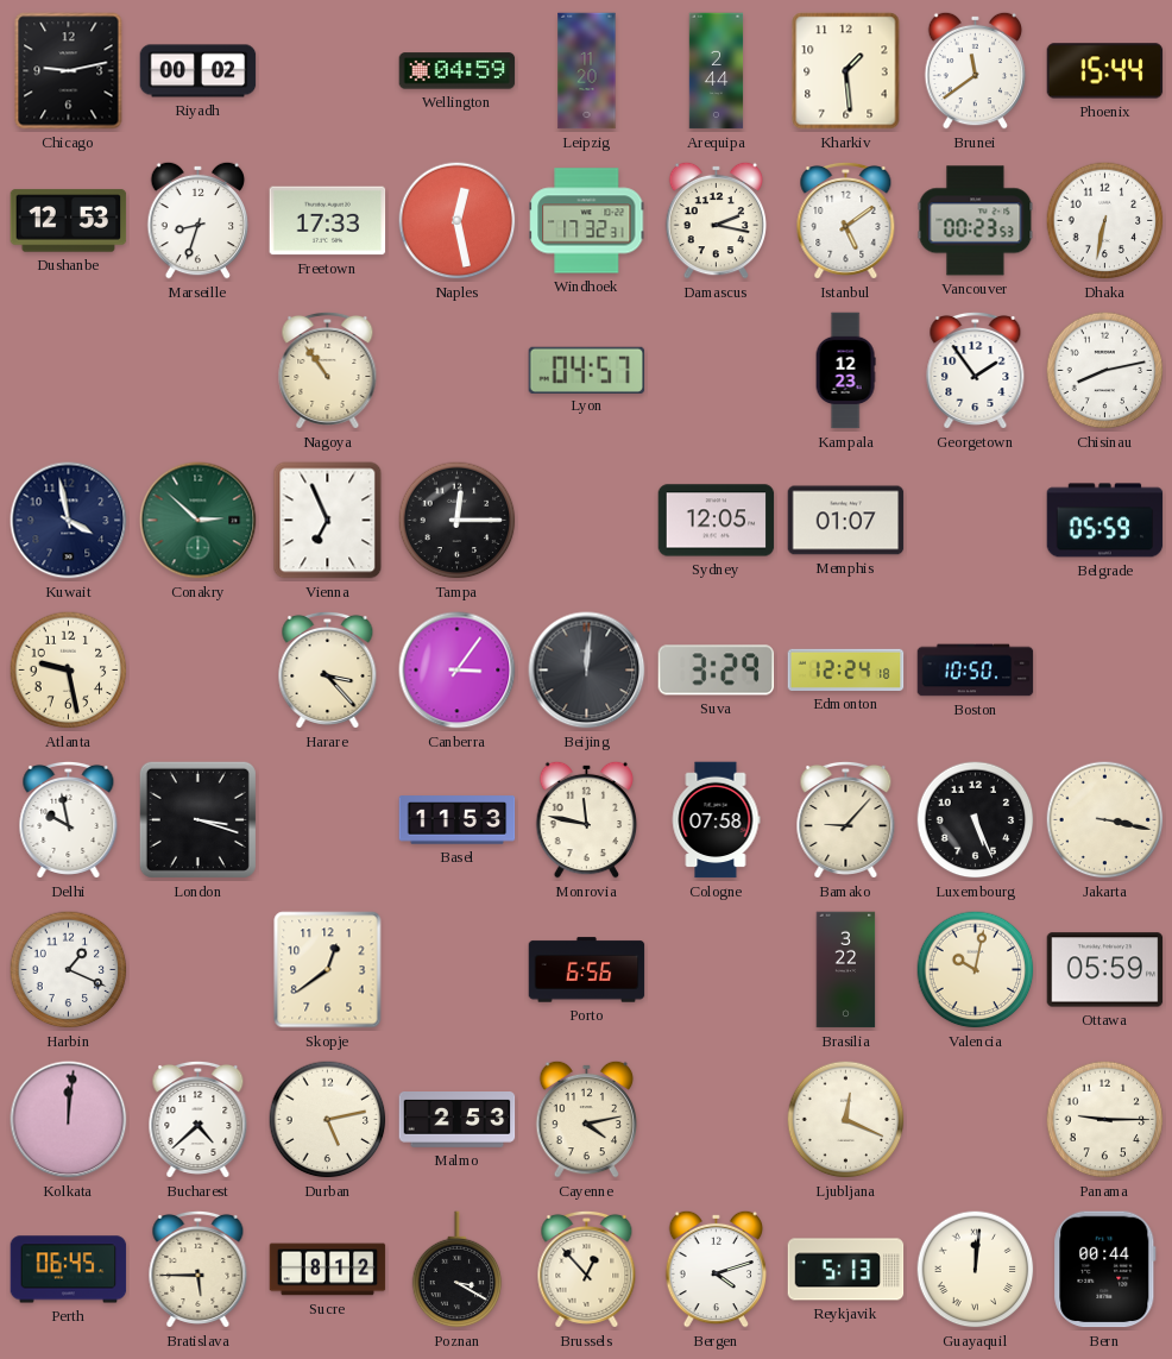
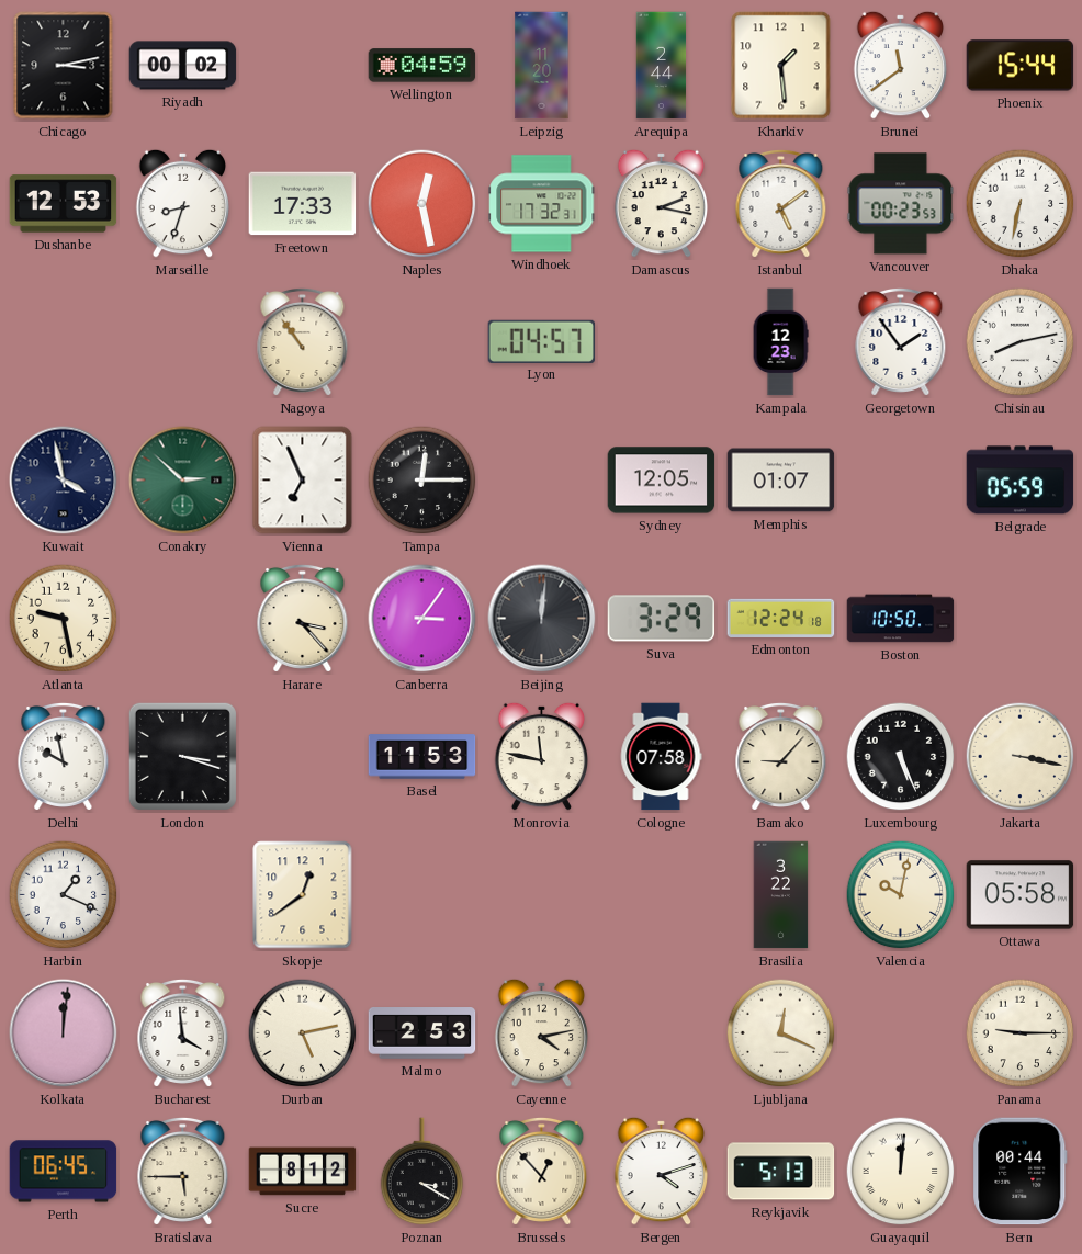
Chicago: 9:13 -> 3:13
Porto: 6:56 -> none
Ottawa: 05:59 -> 05:58
Bucharest: 4:38 -> 3:59
